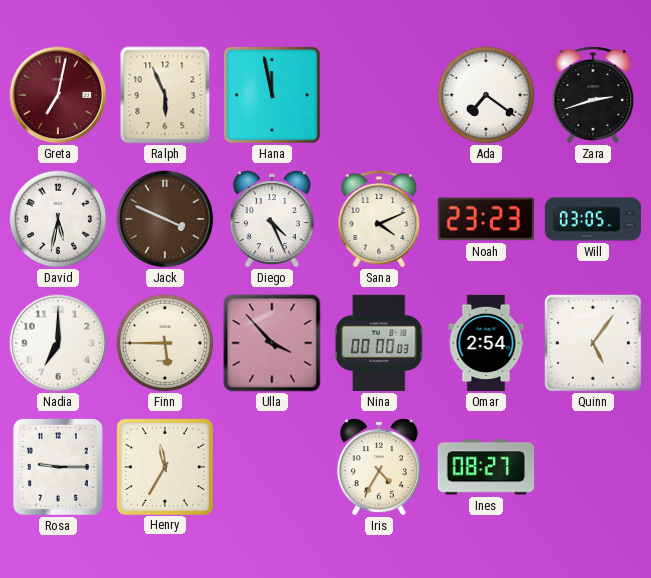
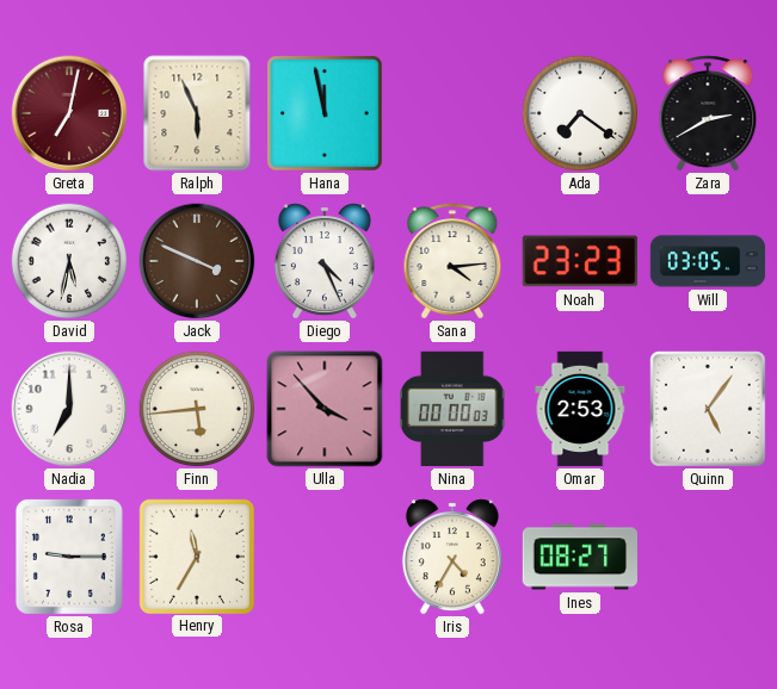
Zara: 2:42 -> 2:40
Sana: 4:11 -> 4:14
Finn: 5:45 -> 5:44
Omar: 2:54 -> 2:53
